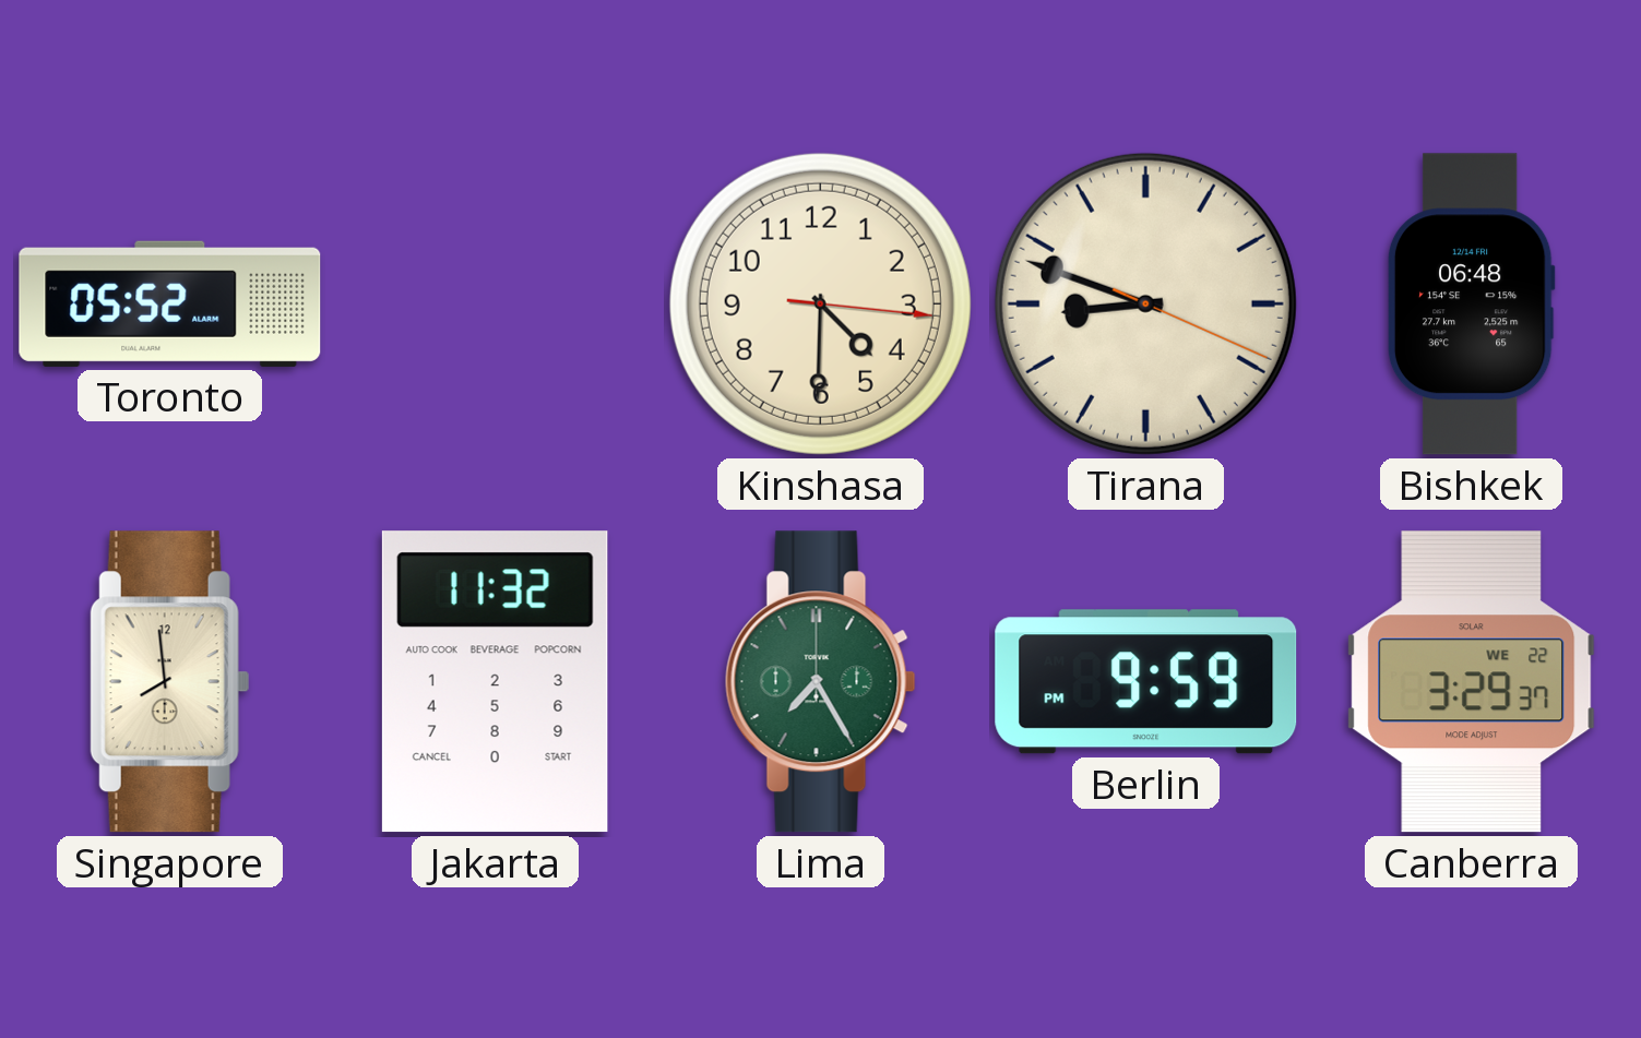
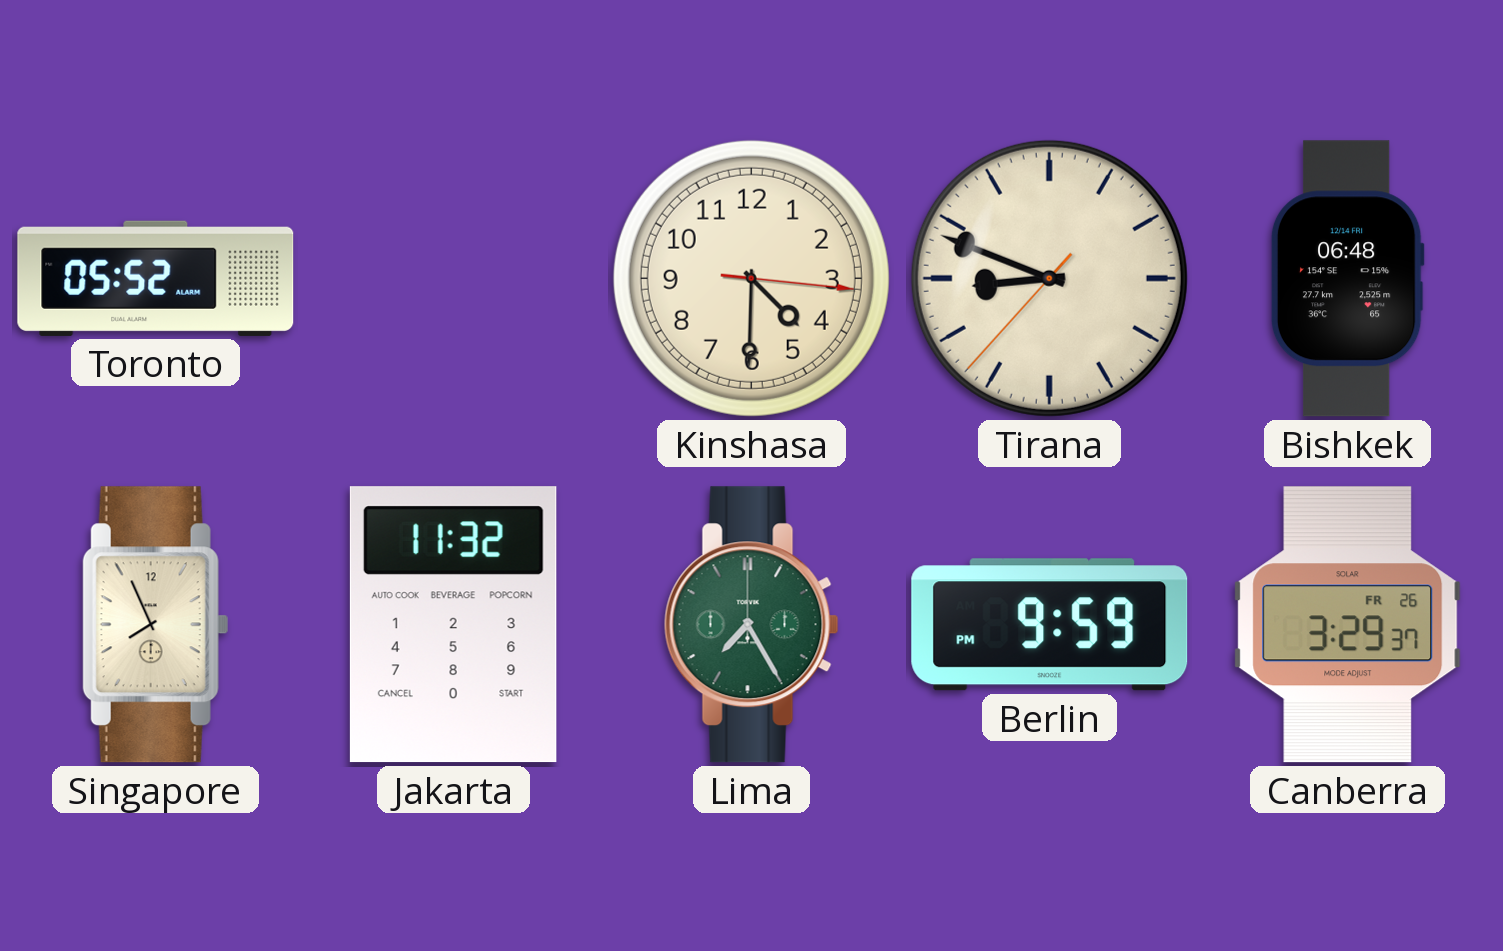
Tirana: 8:48:19 -> 8:48:37
Singapore: 7:59 -> 7:56
Canberra date: WE 22 -> FR 26
